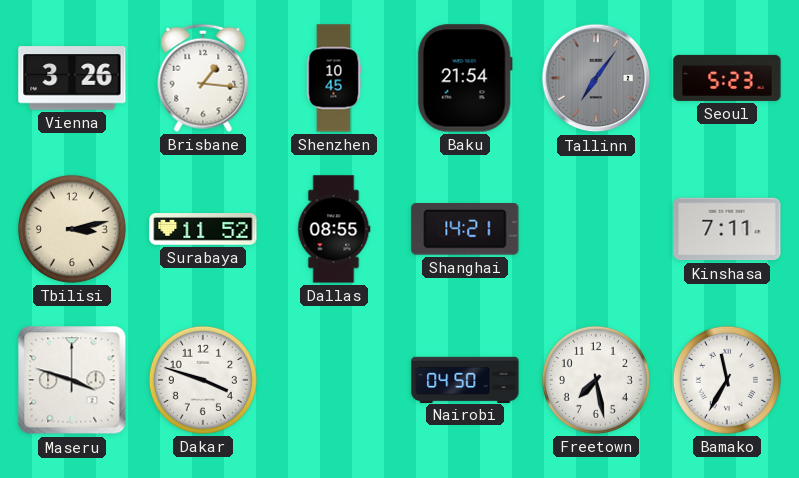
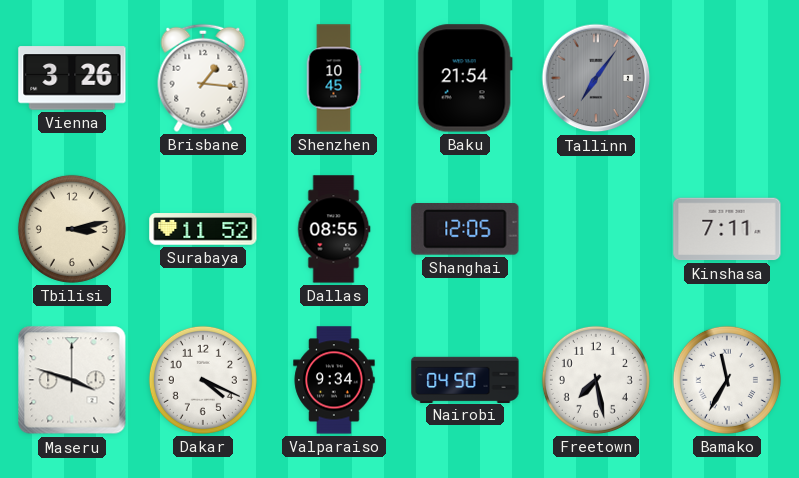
Seoul: 5:23 -> none
Shanghai: 14:21 -> 12:05
Dakar: 3:48 -> 4:19
Valparaiso: none -> 9:34
